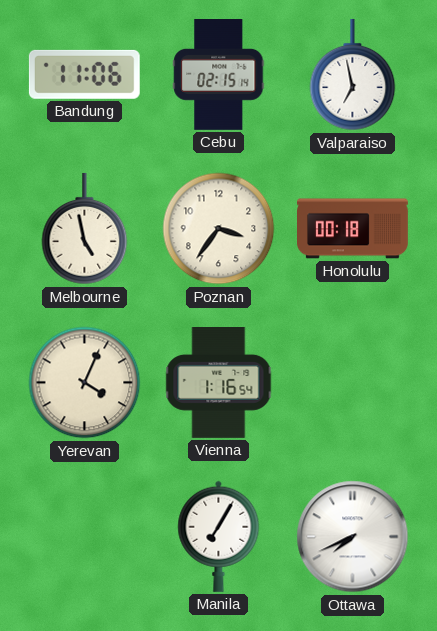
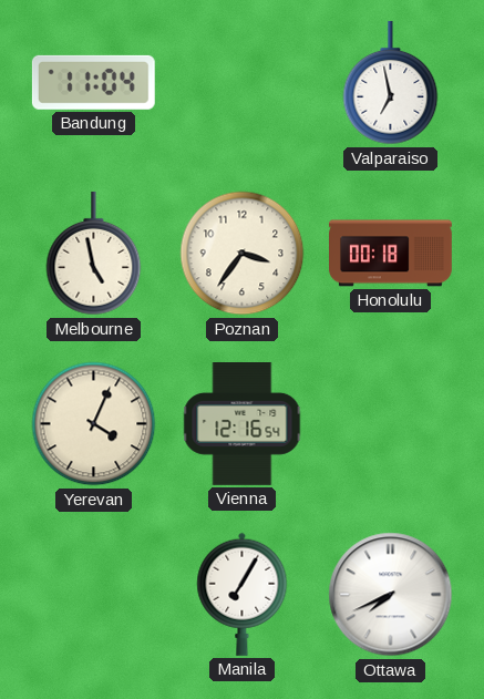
Bandung: 11:06 -> 11:04
Cebu: 02:15 -> none
Vienna: 1:16 -> 12:16
